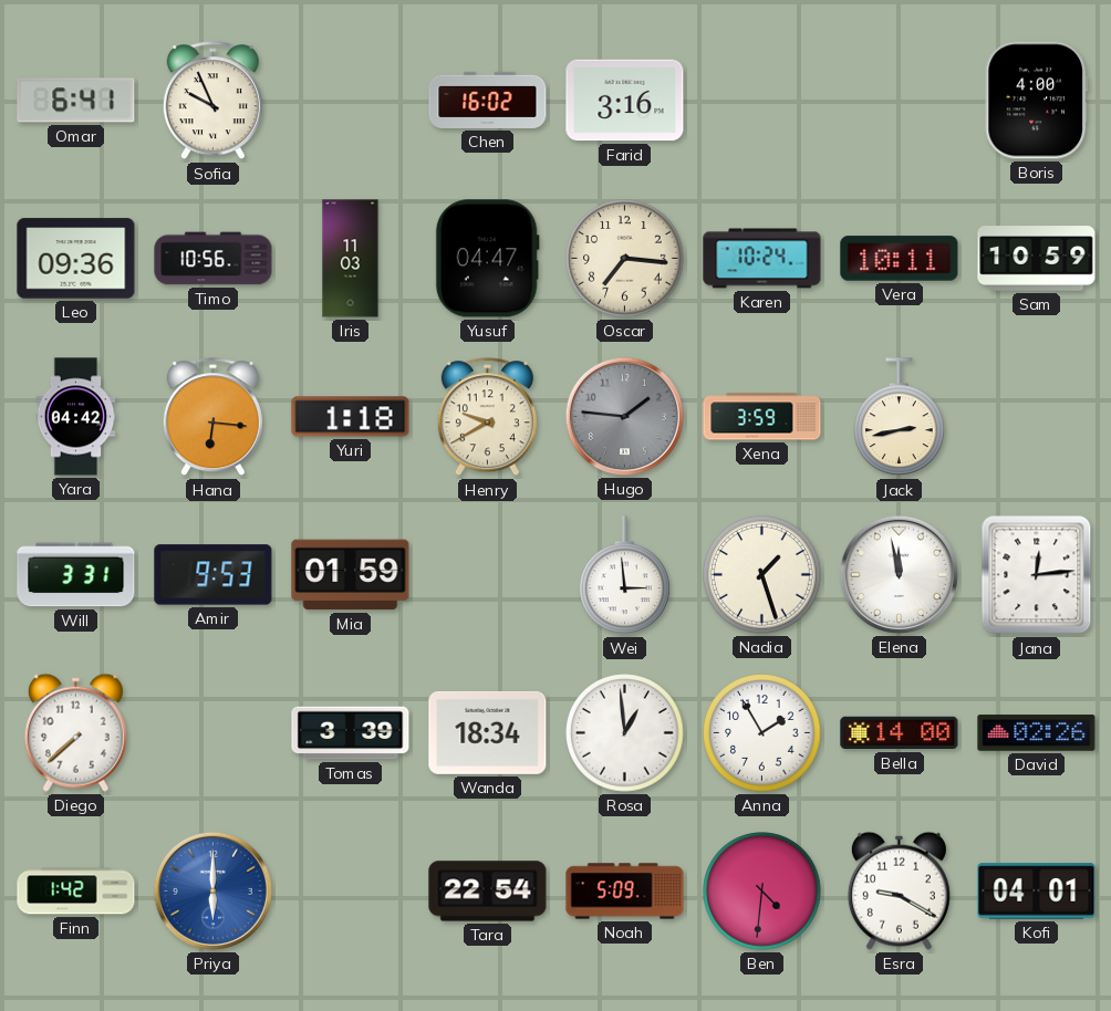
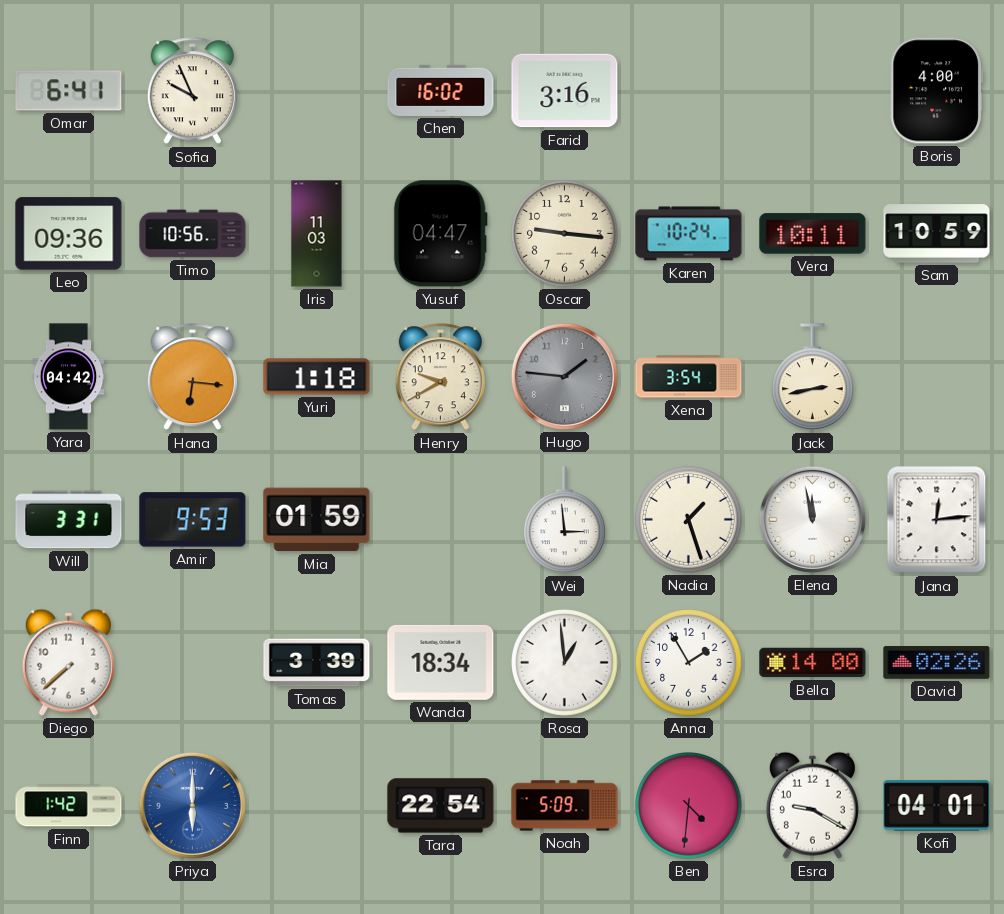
Oscar: 7:16 -> 9:16
Xena: 3:59 -> 3:54
